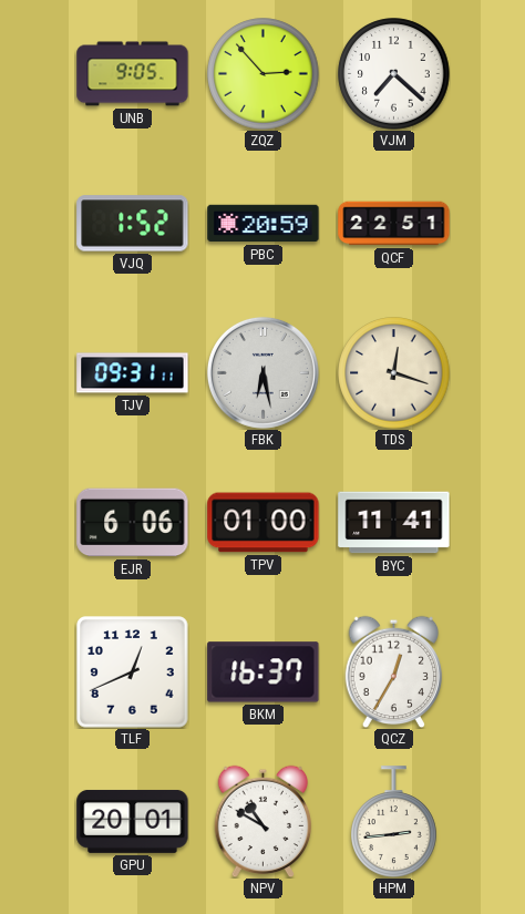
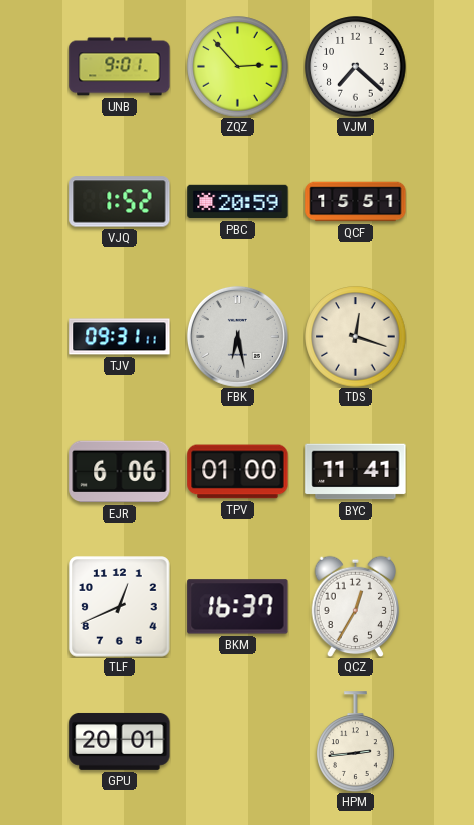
UNB: 9:05 -> 9:01
QCF: 22:51 -> 15:51
NPV: 10:50 -> none
